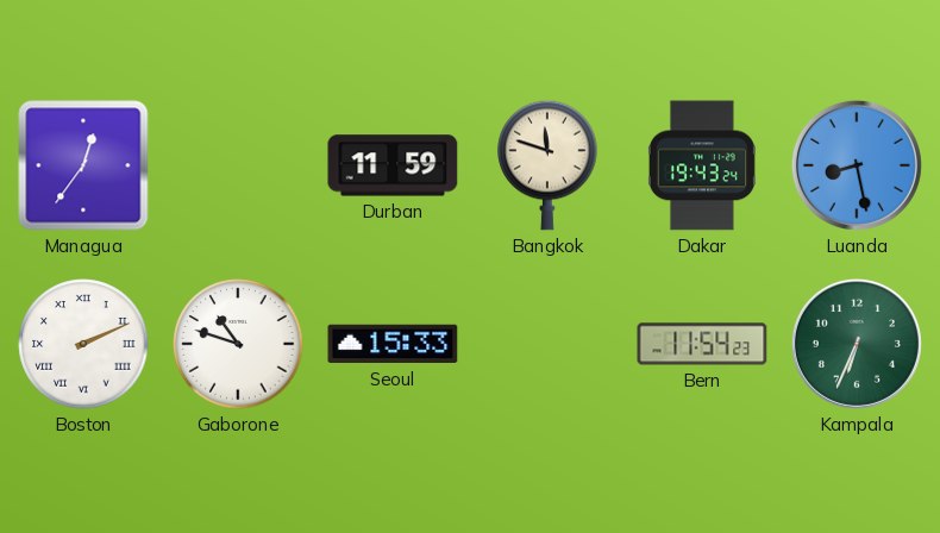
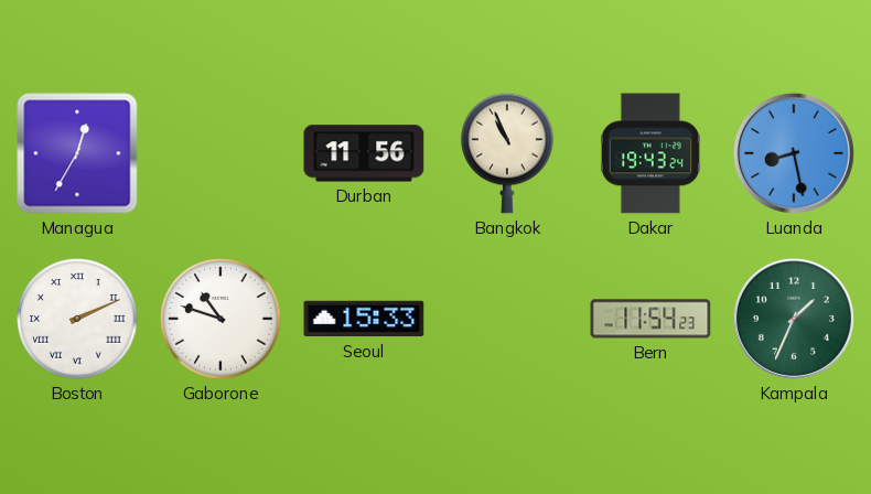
Managua: 12:36 -> 12:35
Durban: 11:59 -> 11:56
Bangkok: 11:48 -> 10:56
Kampala: 6:34 -> 1:34
